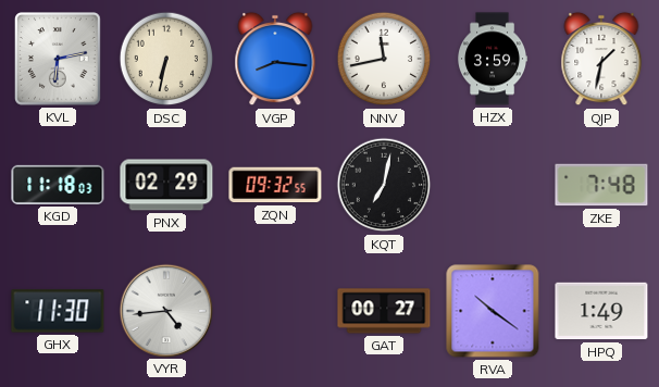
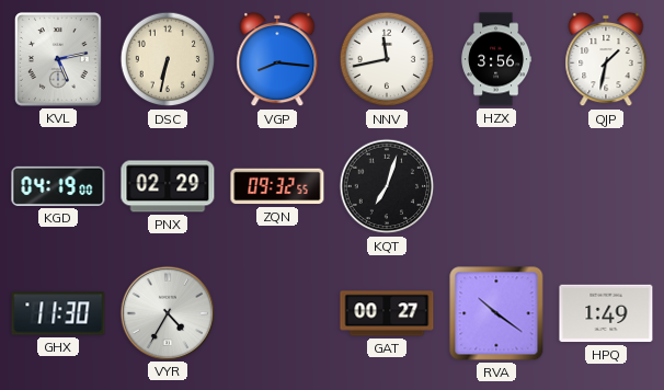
KVL: 6:13 -> 5:13
HZX: 3:59 -> 3:56
KGD: 11:18 -> 04:19
KQT: 7:02 -> 7:03
ZKE: 7:48 -> none
VYR: 4:44 -> 4:35
